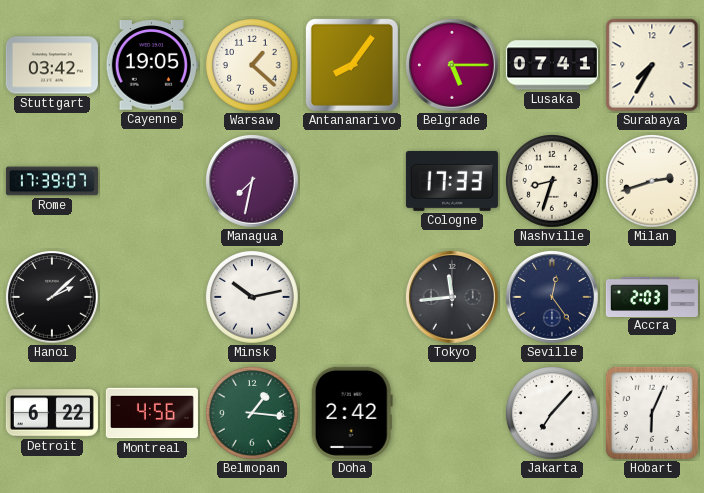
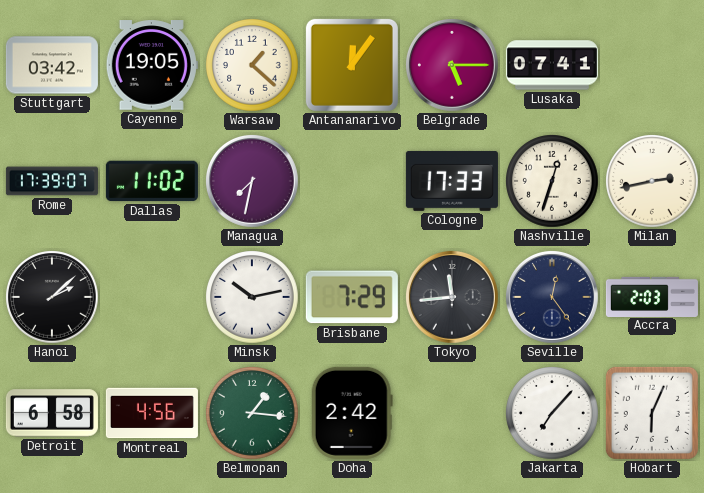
Antananarivo: 8:06 -> 12:06
Surabaya: 7:35 -> none
Dallas: none -> 11:02
Nashville: 8:33 -> 12:33
Milan: 2:42 -> 2:43
Brisbane: none -> 7:29
Detroit: 6:22 -> 6:58
